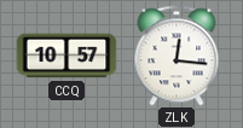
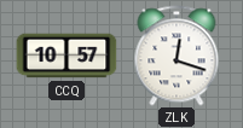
ZLK: 12:16 -> 12:18
